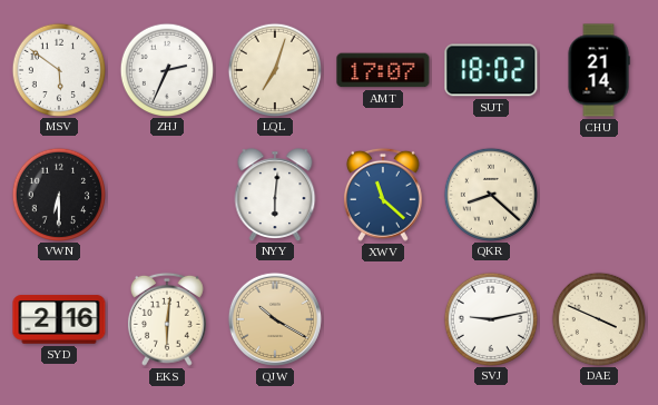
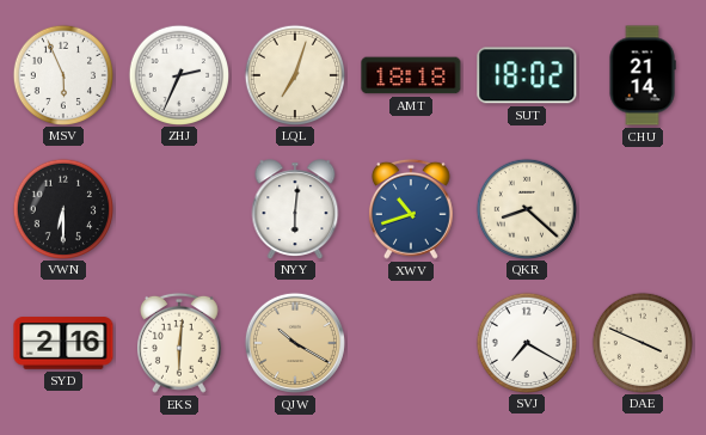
MSV: 5:51 -> 5:56
AMT: 17:07 -> 18:18
XWV: 11:22 -> 10:42
SVJ: 9:13 -> 7:20
